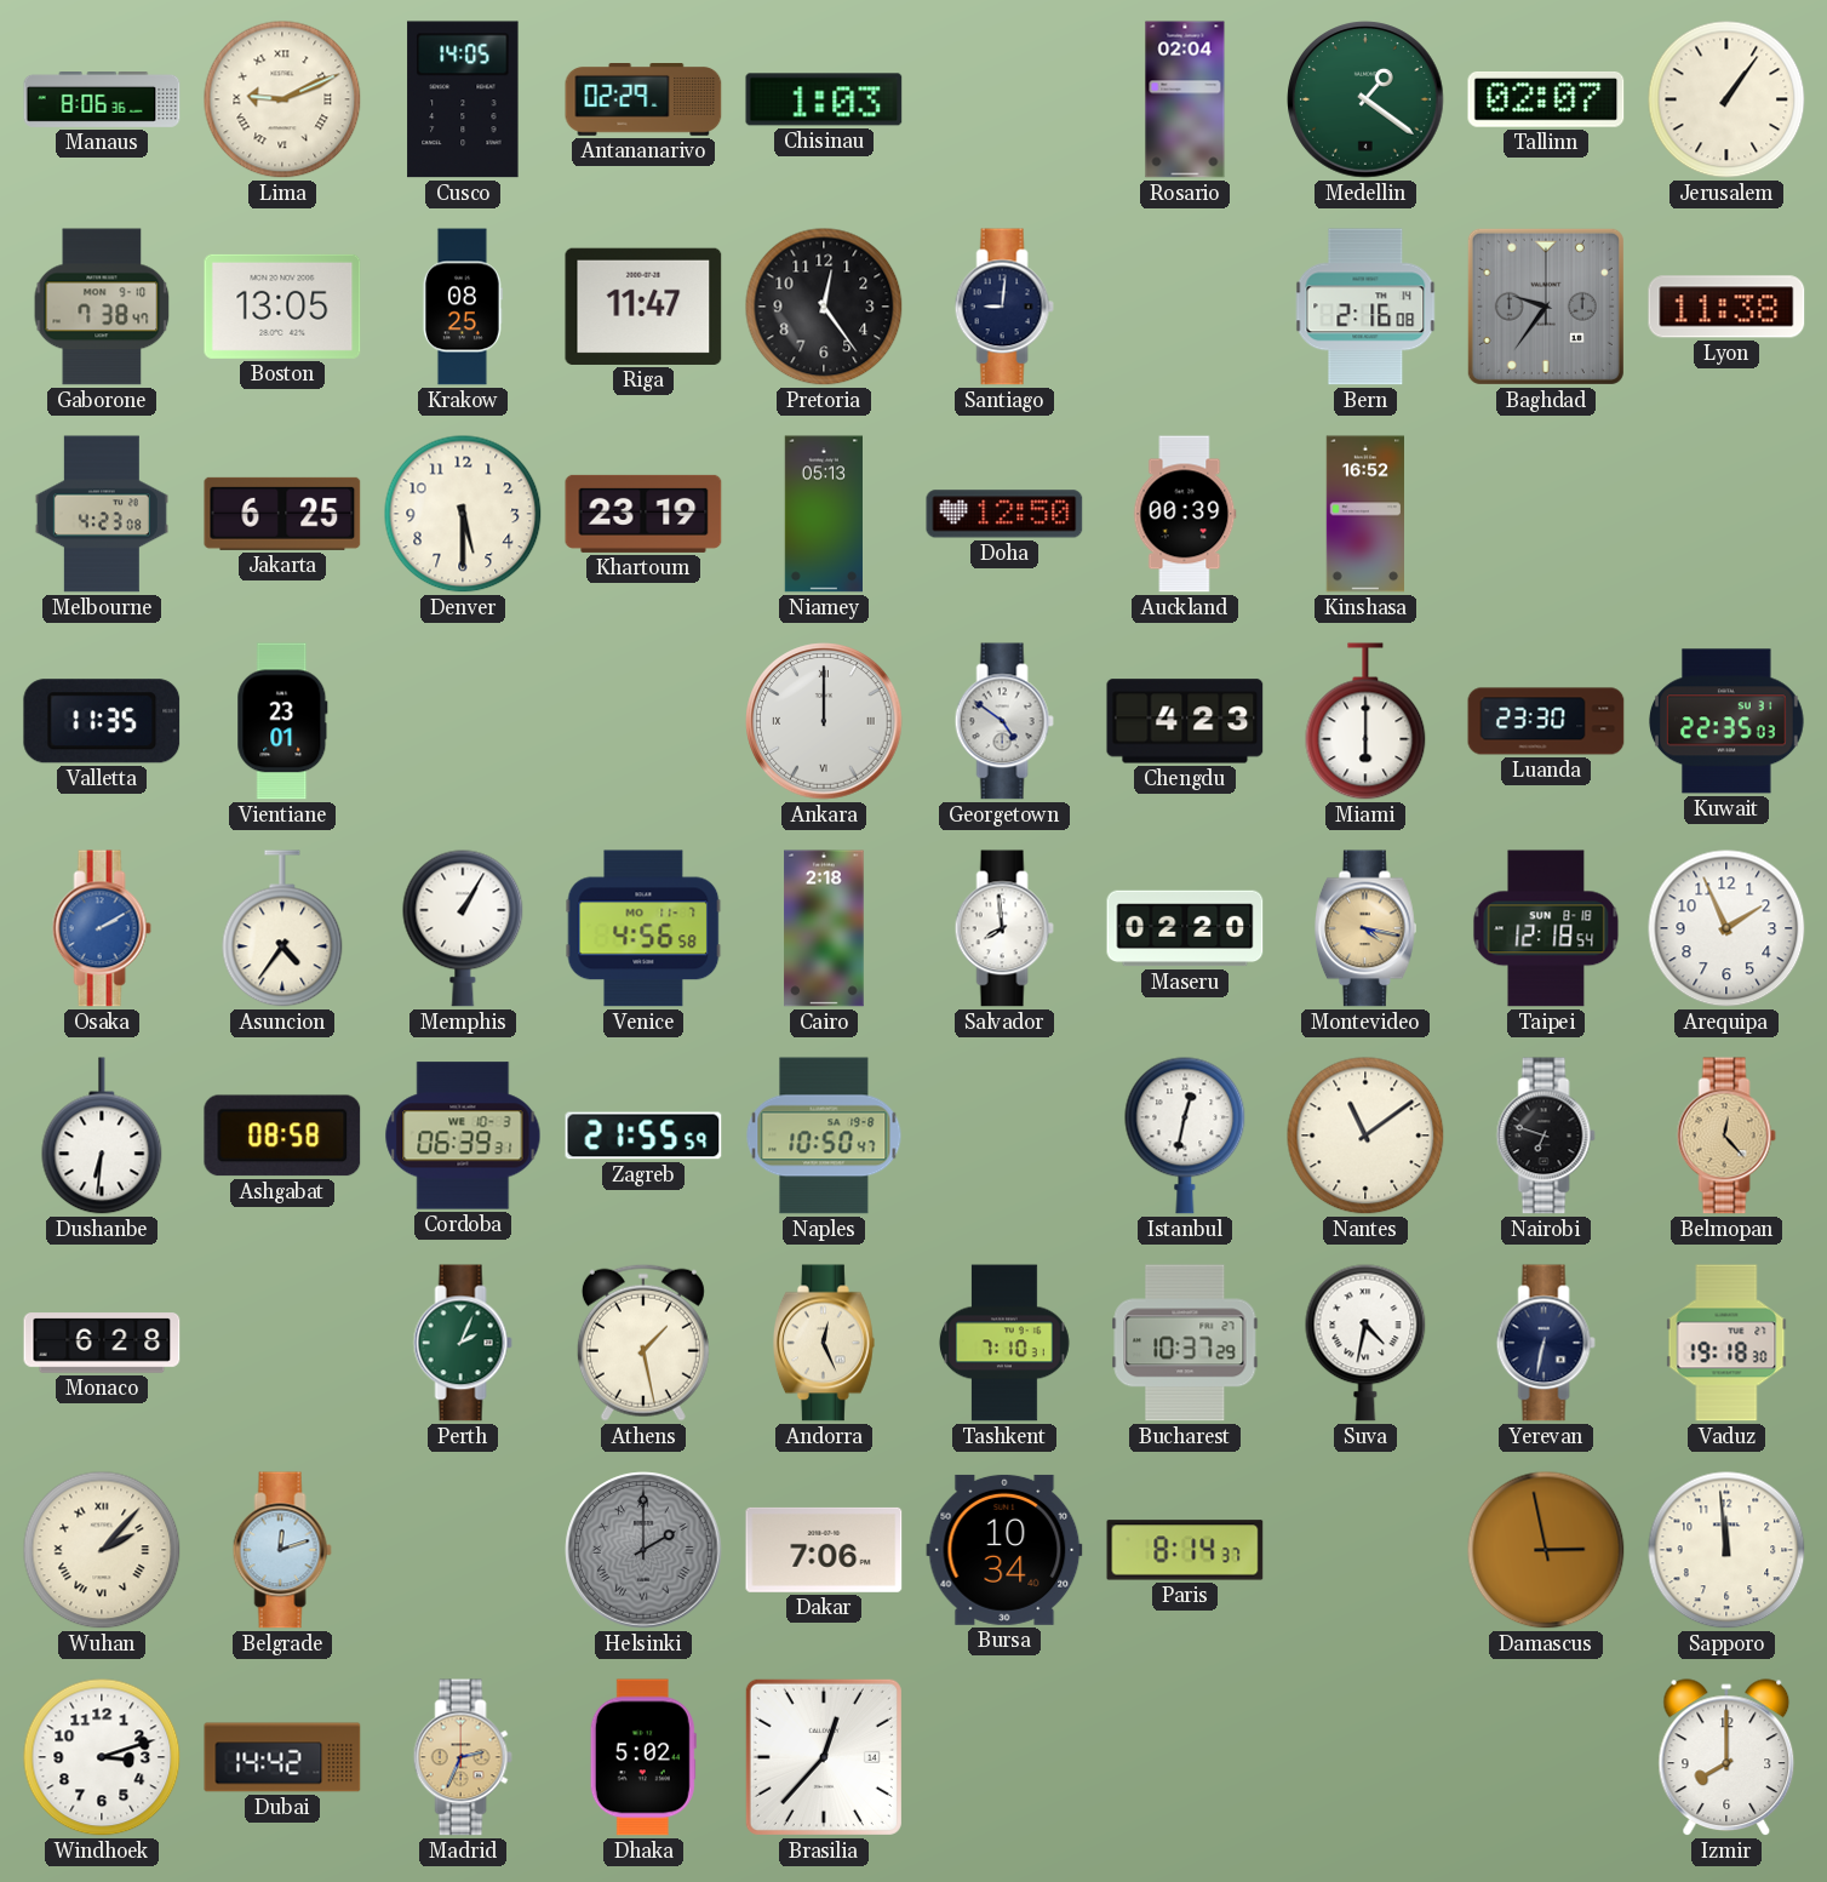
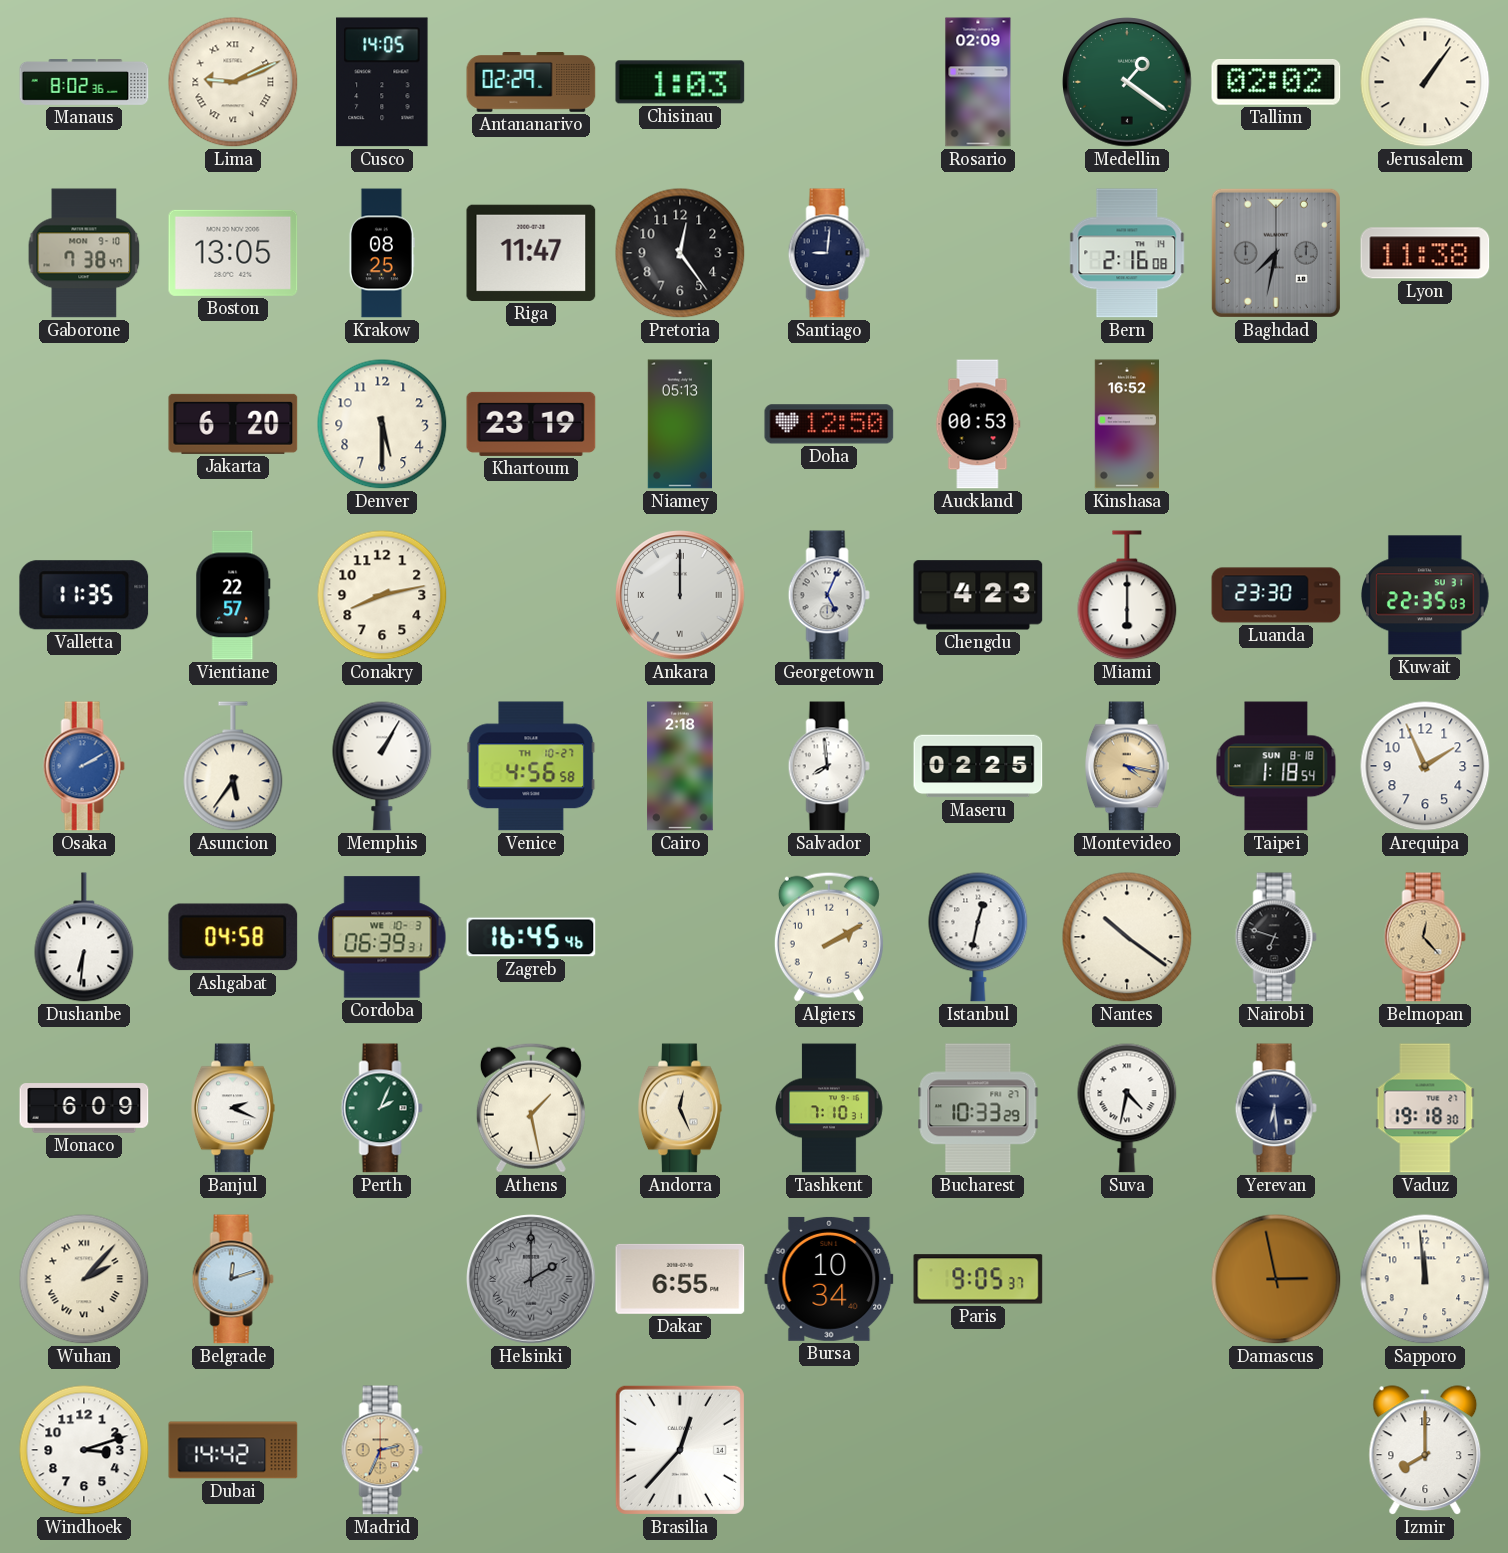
Manaus: 8:06 -> 8:02
Rosario: 02:04 -> 02:09
Tallinn: 02:07 -> 02:02
Baghdad: 9:36 -> 7:32
Melbourne: 4:23 -> none
Jakarta: 6:25 -> 6:20
Auckland: 00:39 -> 00:53
Vientiane: 23:01 -> 22:57
Conakry: none -> 8:13
Georgetown: 4:51 -> 5:04
Asuncion: 4:36 -> 5:36
Venice date: MO 11-7 -> TH 10-27
Maseru: 02:20 -> 02:25
Taipei: 12:18 -> 1:18
Ashgabat: 08:58 -> 04:58
Zagreb: 21:55 -> 16:45
Naples: 10:50 -> none
Algiers: none -> 2:10
Nantes: 11:09 -> 10:21
Monaco: 6:28 -> 6:09
Banjul: none -> 2:19
Bucharest: 10:37 -> 10:33
Yerevan: 6:32 -> 6:29
Dakar: 7:06 -> 6:55
Paris: 8:14 -> 9:05
Dhaka: 5:02 -> none
